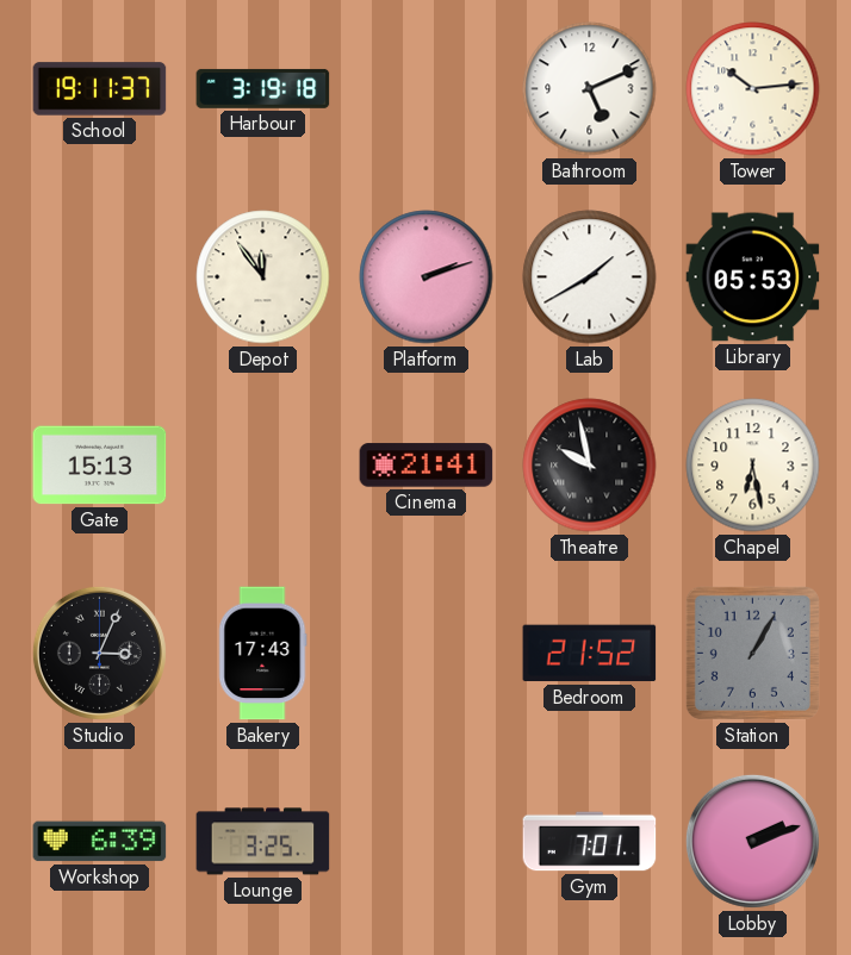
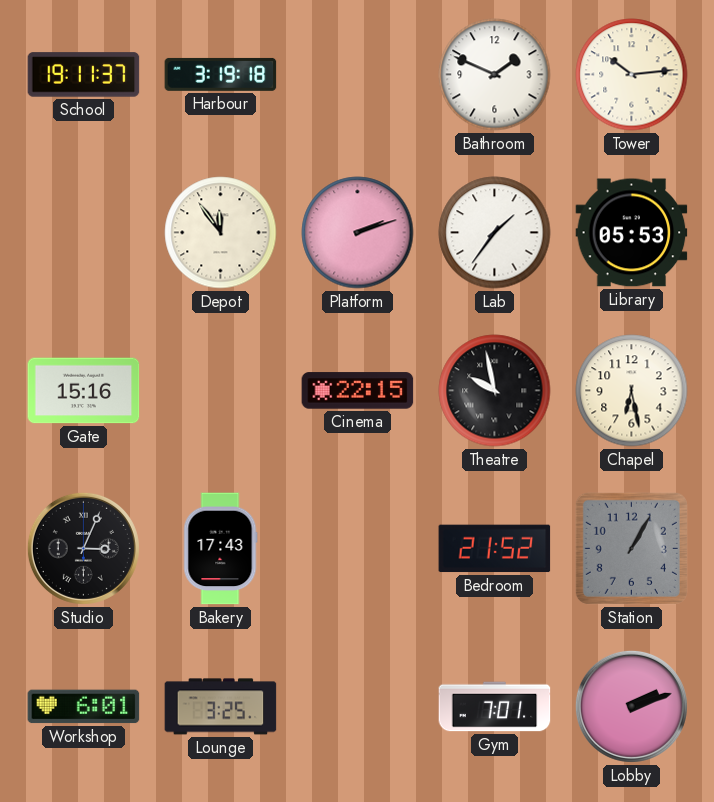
Bathroom: 5:11 -> 1:49
Lab: 1:40 -> 1:36
Gate: 15:13 -> 15:16
Cinema: 21:41 -> 22:15
Workshop: 6:39 -> 6:01
